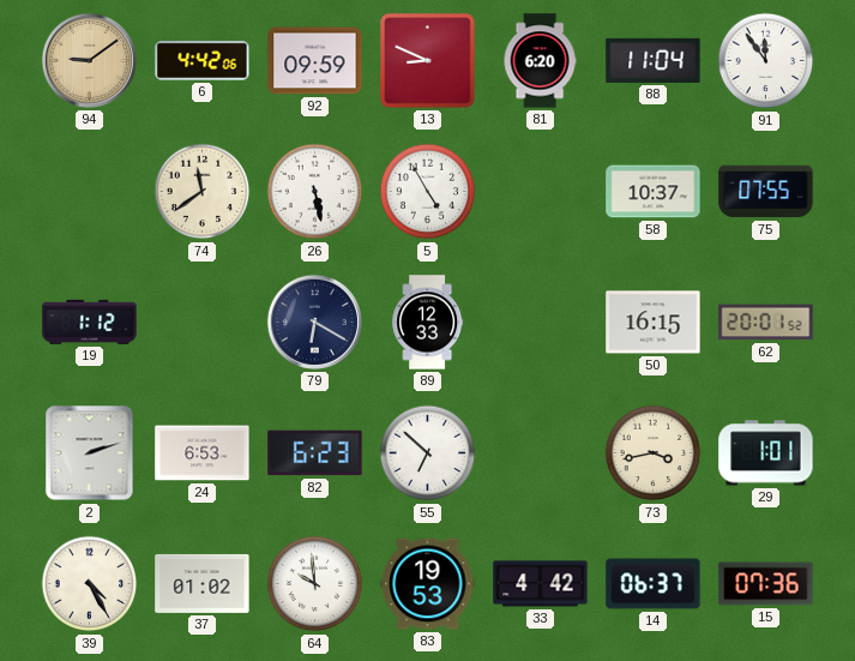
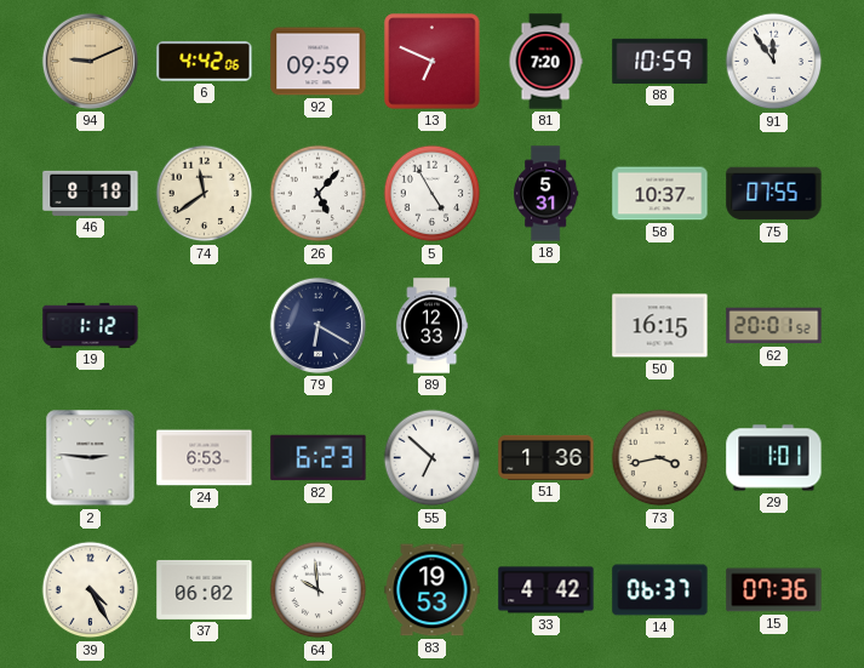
94: 9:09 -> 9:11
13: 8:49 -> 6:49
81: 6:20 -> 7:20
88: 11:04 -> 10:59
46: none -> 8:18
26: 5:28 -> 5:07
18: none -> 5:31
2: 2:12 -> 2:46
51: none -> 1:36
37: 01:02 -> 06:02
